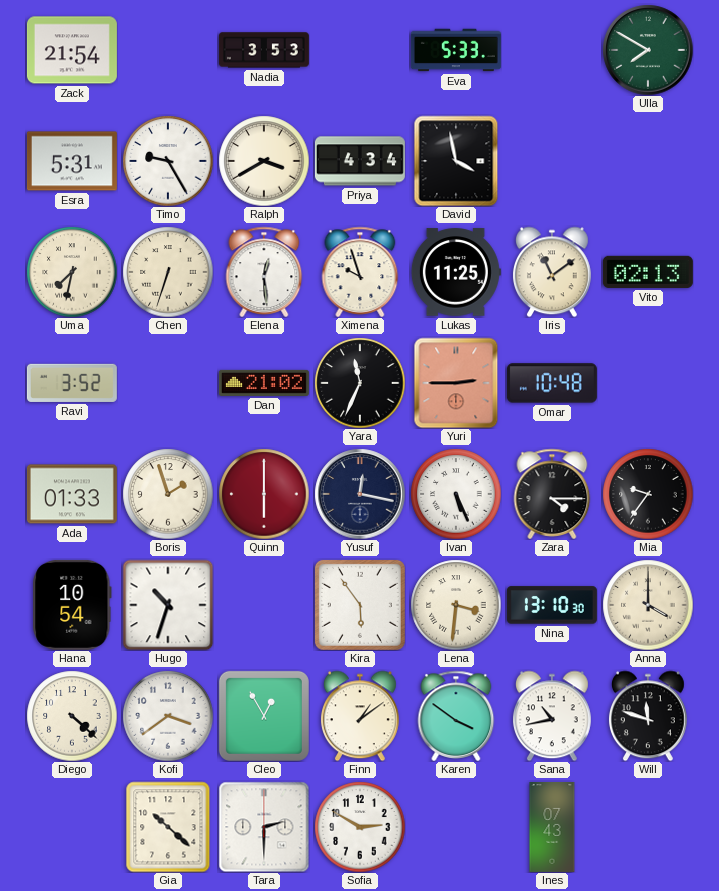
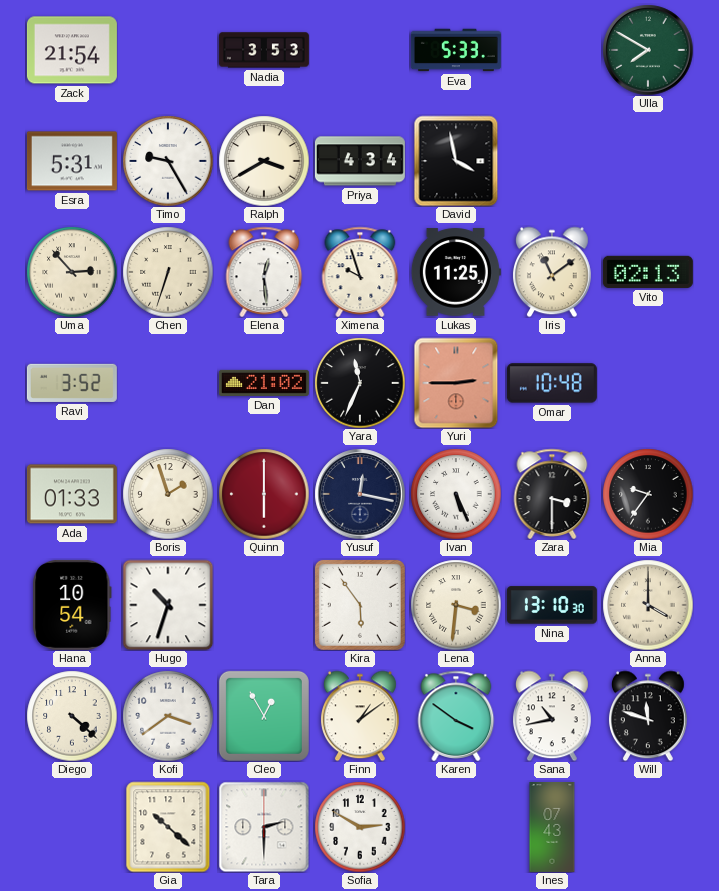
Uma: 7:32 -> 2:53
Zara: 4:15 -> 3:30
